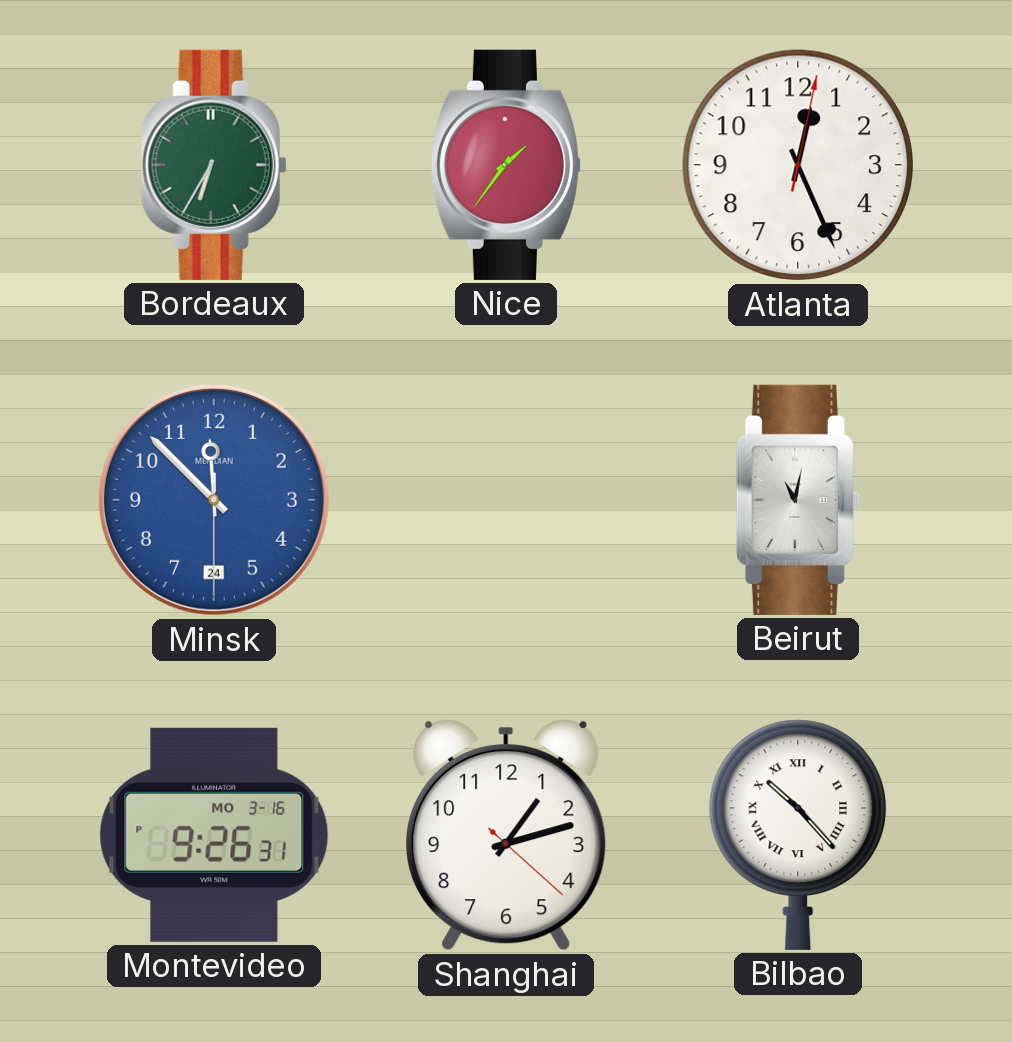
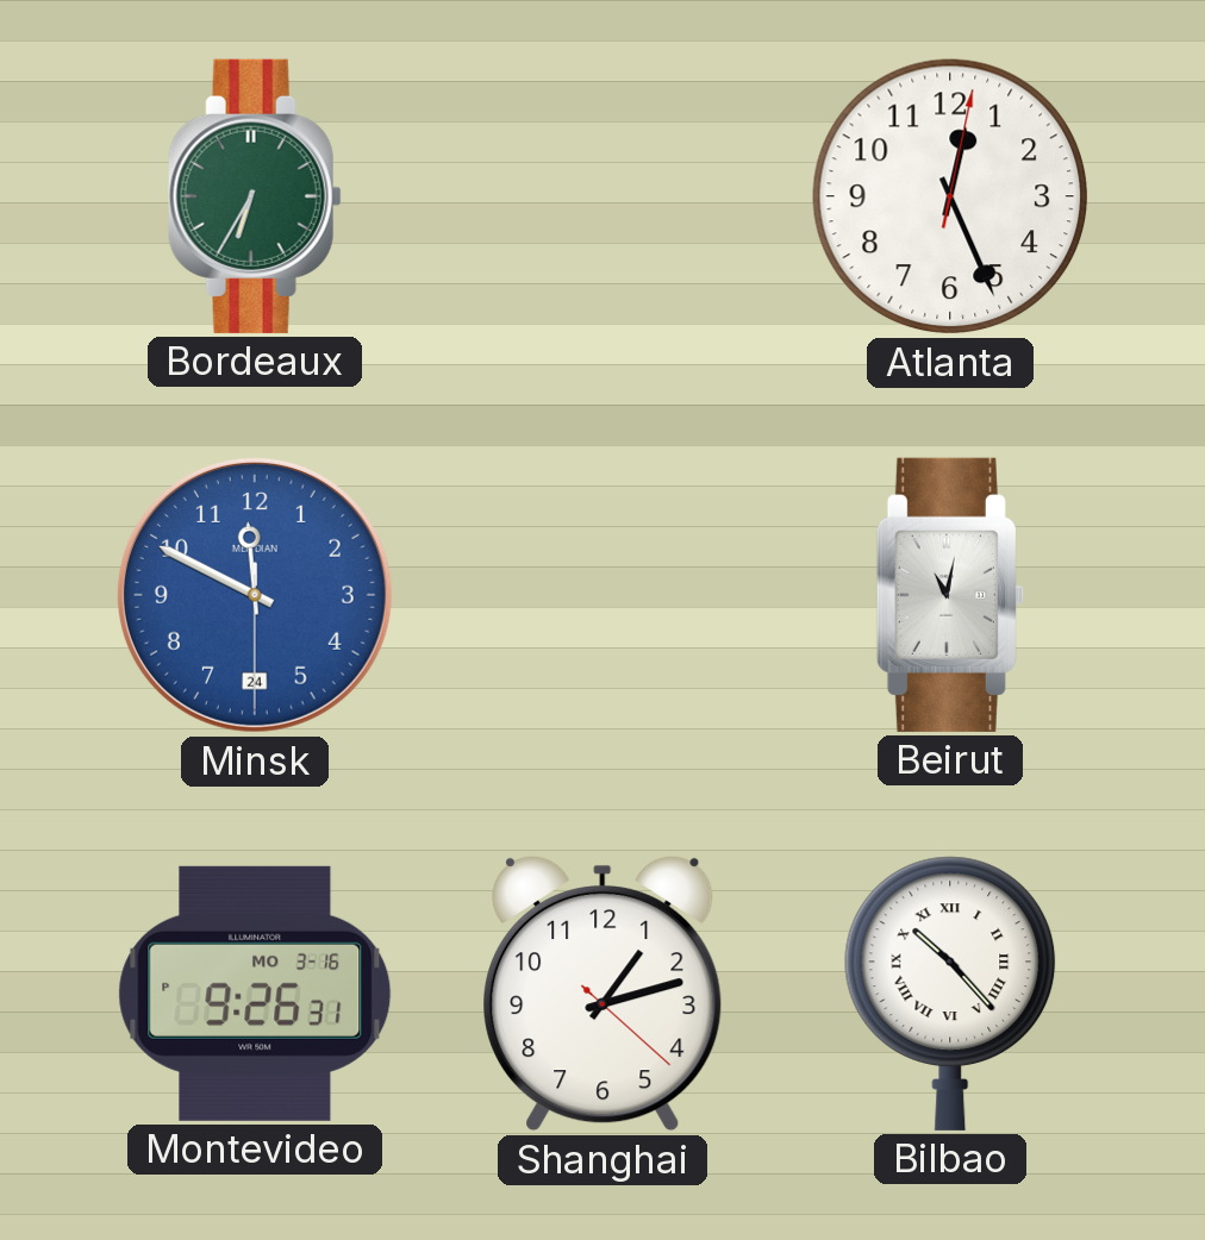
Nice: 1:36 -> none
Minsk: 11:52 -> 11:49
